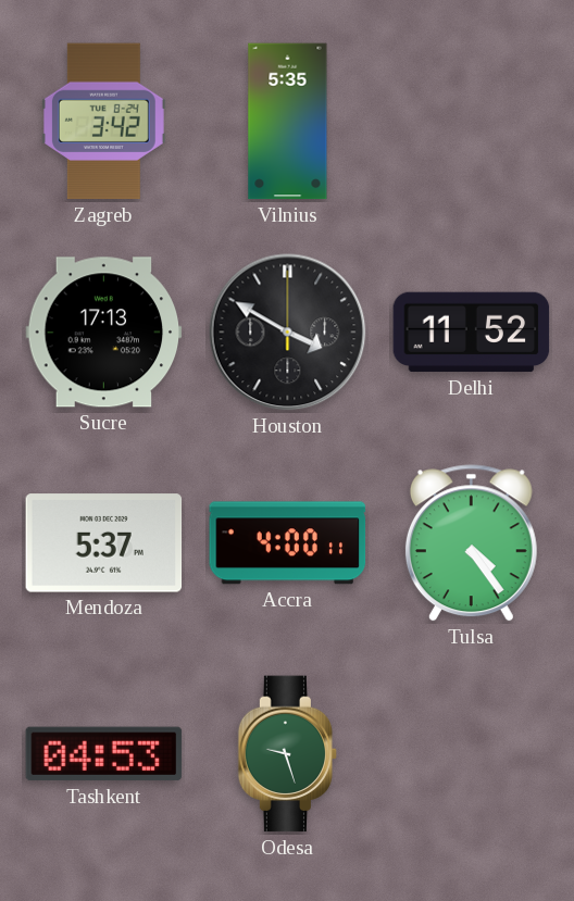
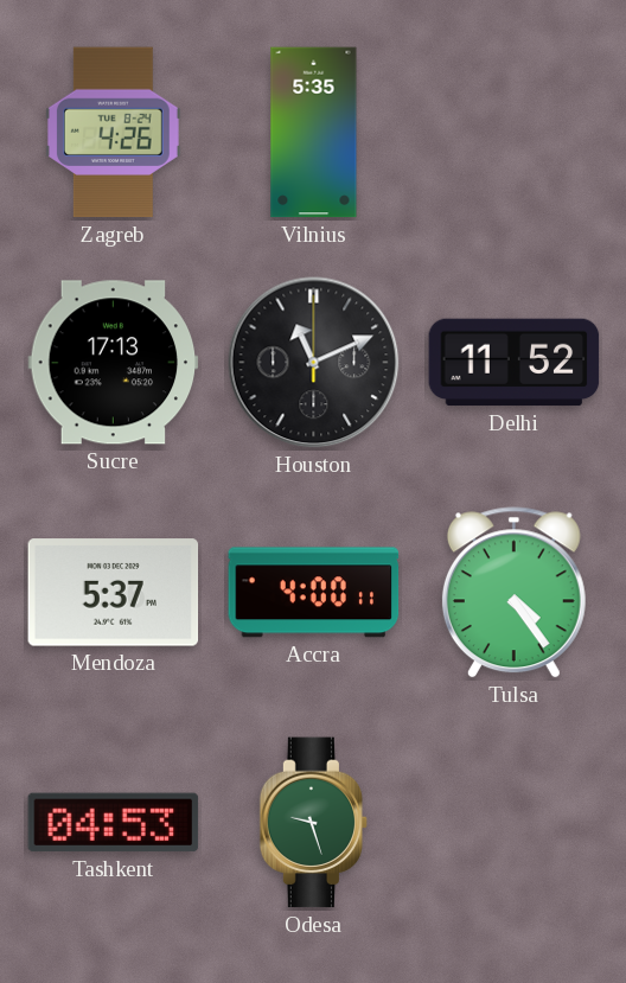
Zagreb: 3:42 -> 4:26
Houston: 3:50 -> 11:11
